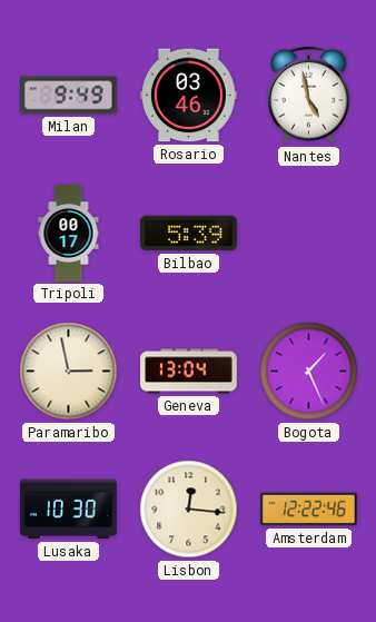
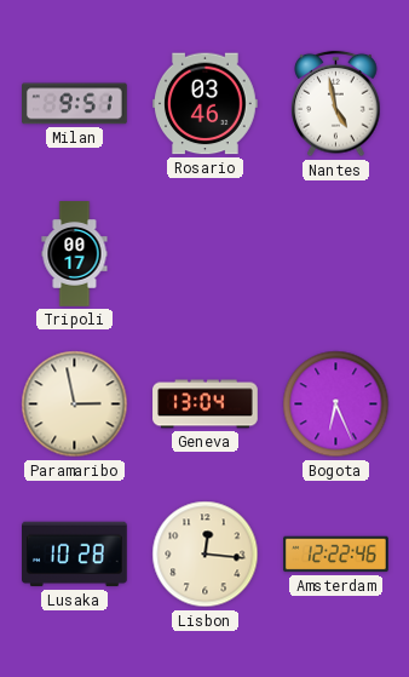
Milan: 9:49 -> 9:51
Bilbao: 5:39 -> none
Bogota: 1:26 -> 6:26
Lusaka: 10:30 -> 10:28
